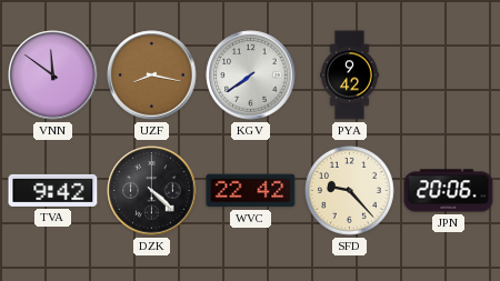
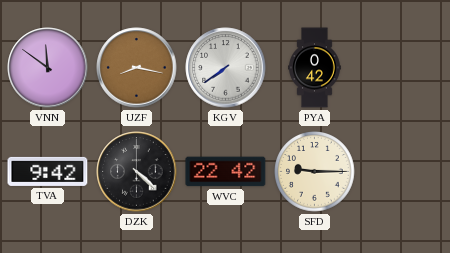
PYA: 9:42 -> 0:42
SFD: 9:23 -> 9:15
JPN: 20:06 -> none
